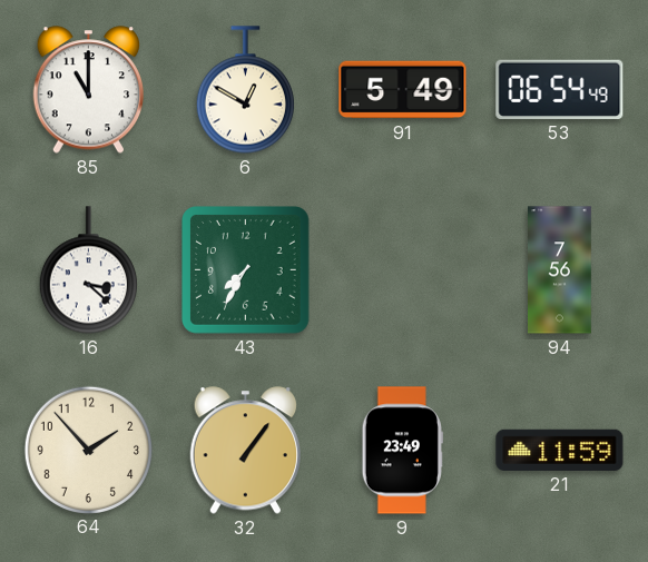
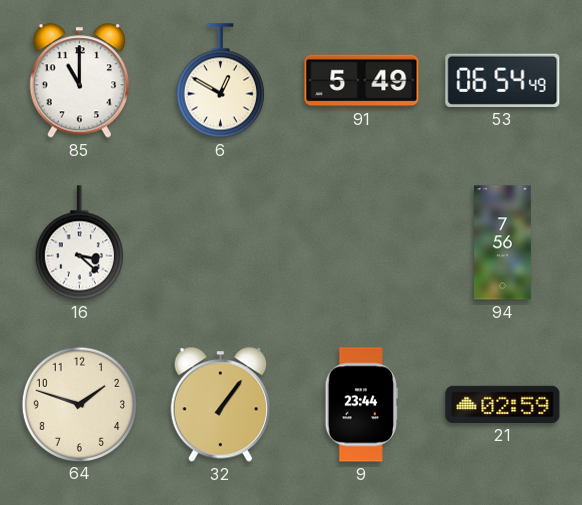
43: 7:35 -> none
64: 1:53 -> 1:48
9: 23:49 -> 23:44
21: 11:59 -> 02:59
